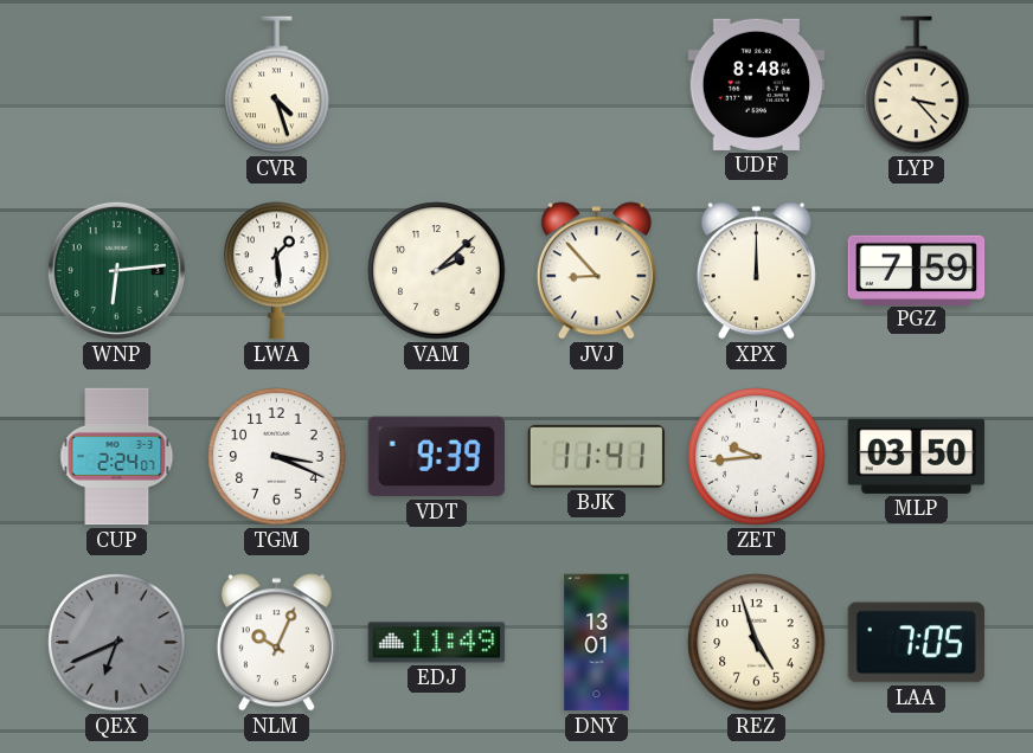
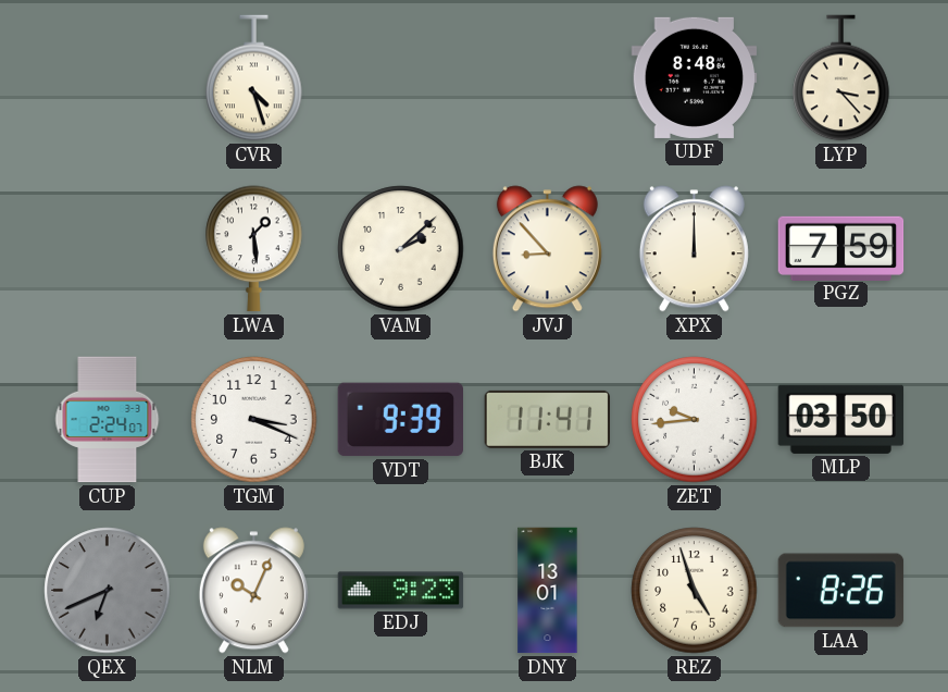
WNP: 6:14 -> none
EDJ: 11:49 -> 9:23
LAA: 7:05 -> 8:26
